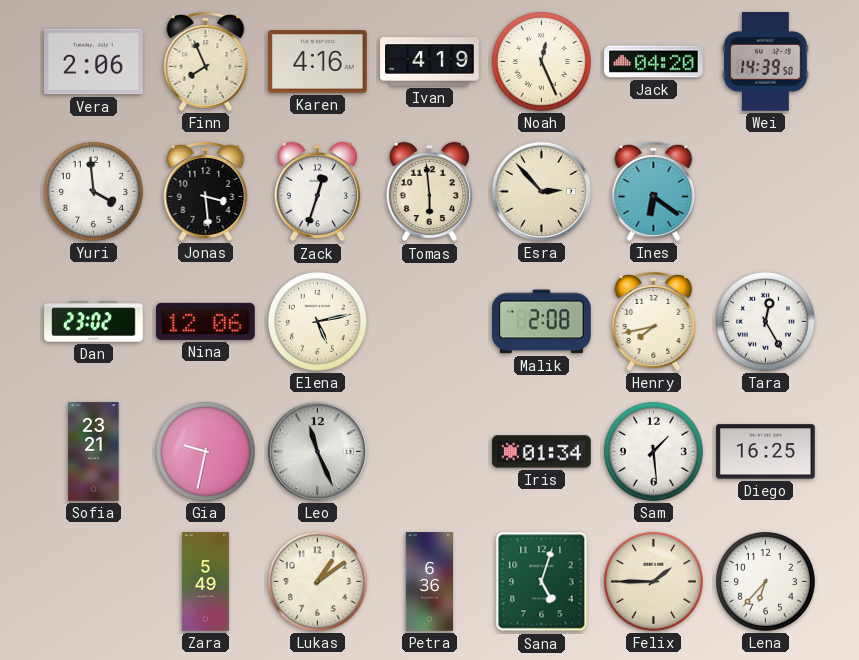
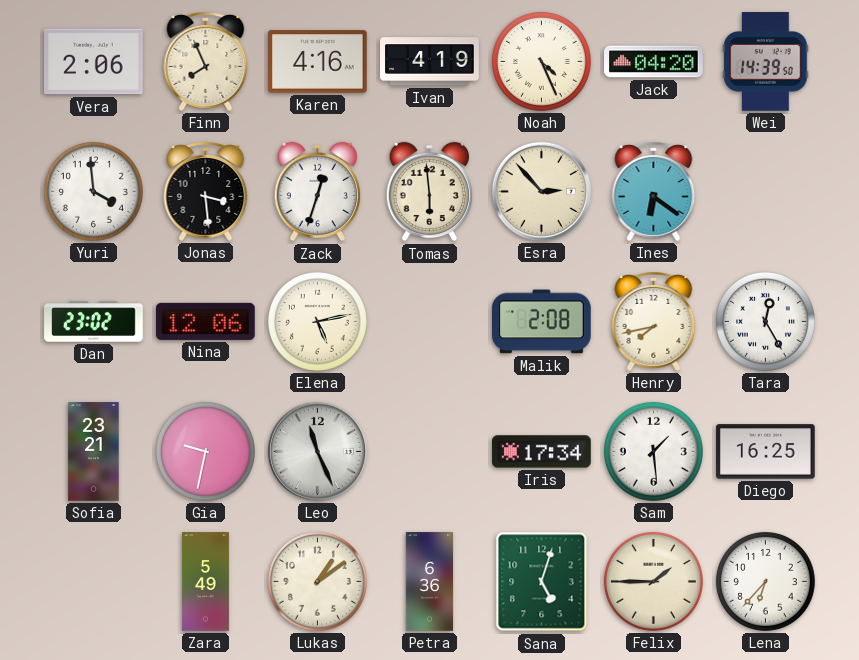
Noah: 12:26 -> 4:26
Iris: 01:34 -> 17:34
